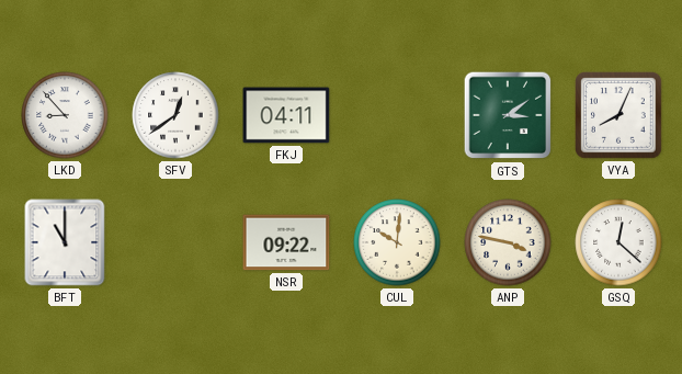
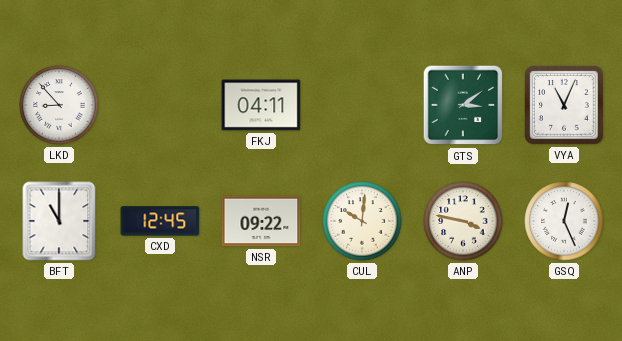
SFV: 12:39 -> none
VYA: 8:04 -> 11:04
CXD: none -> 12:45
GSQ: 12:22 -> 12:26
